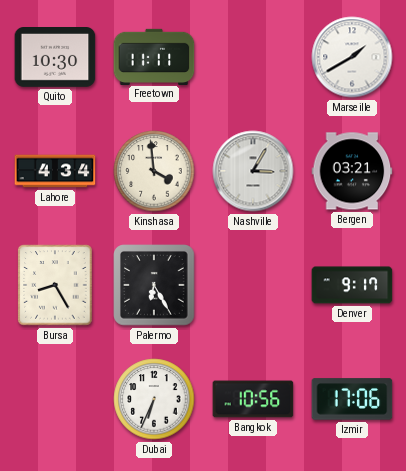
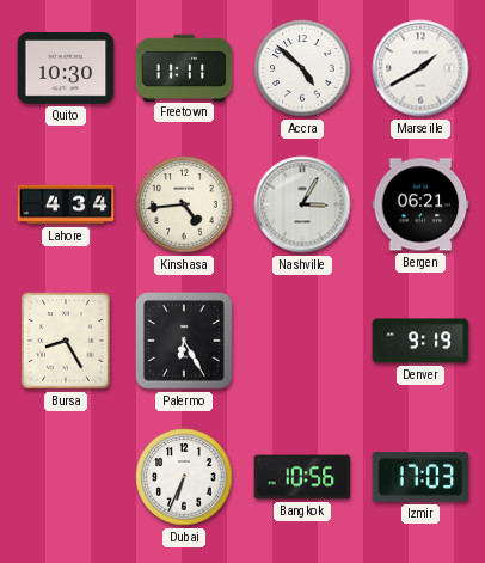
Accra: none -> 4:52
Kinshasa: 3:59 -> 4:44
Bergen: 03:21 -> 06:21
Denver: 9:17 -> 9:19
Izmir: 17:06 -> 17:03
